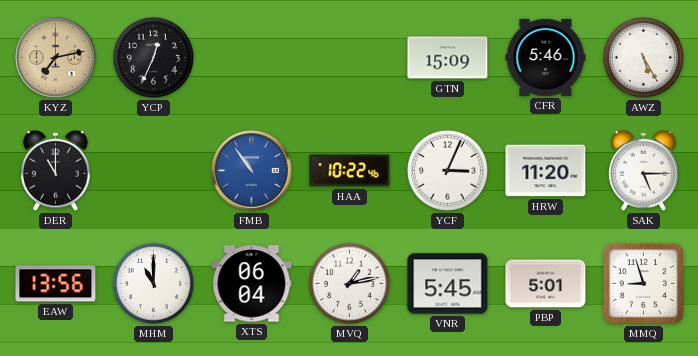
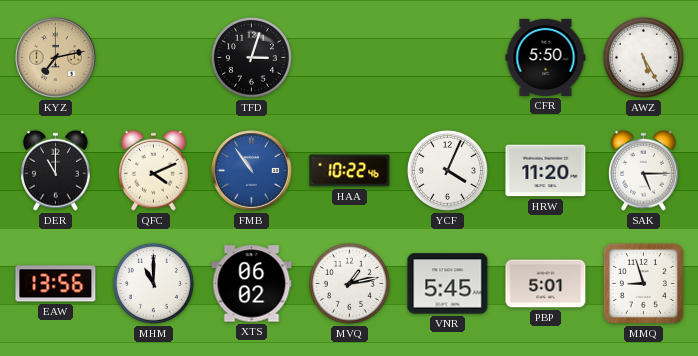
YCP: 12:34 -> none
TFD: none -> 3:03
GTN: 15:09 -> none
CFR: 5:46 -> 5:50
QFC: none -> 4:11
YCF: 3:04 -> 4:04
XTS: 06:04 -> 06:02
